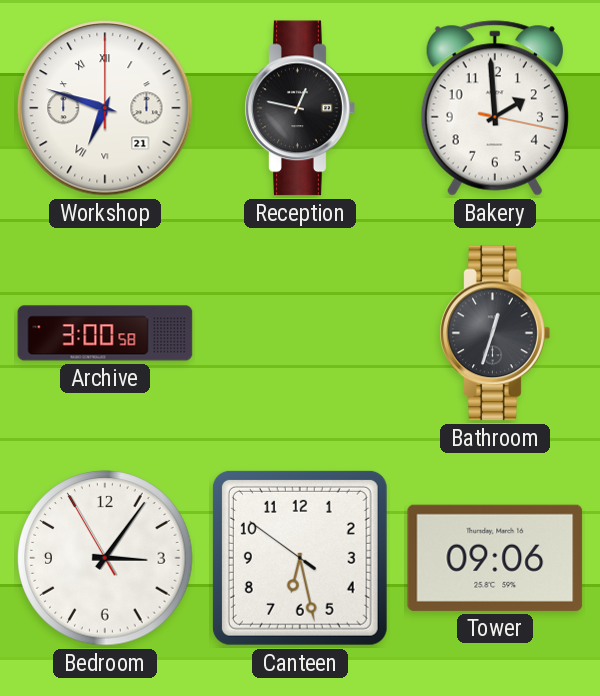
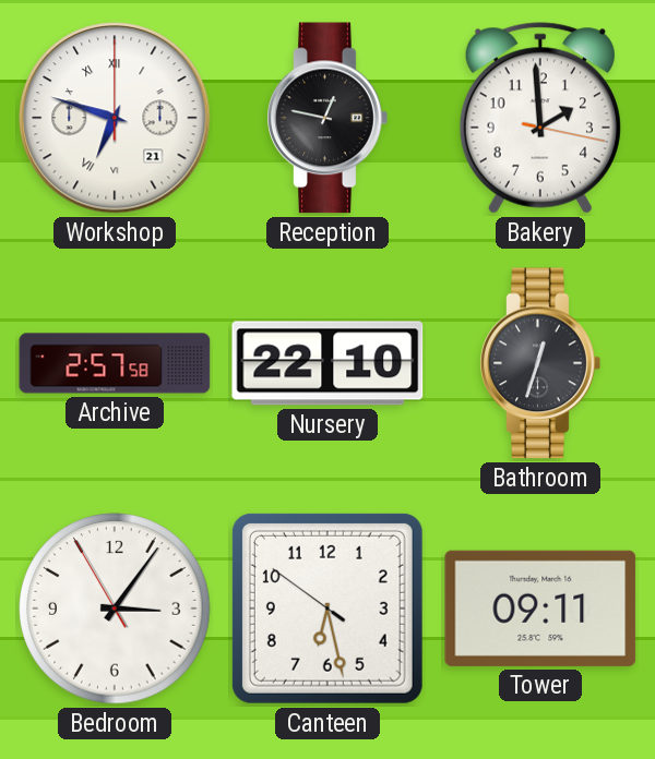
Archive: 3:00 -> 2:57
Nursery: none -> 22:10
Tower: 09:06 -> 09:11
